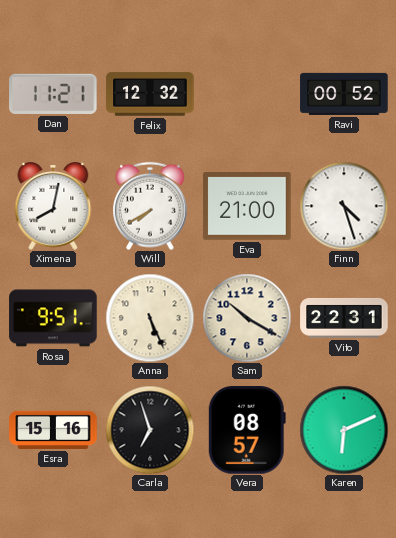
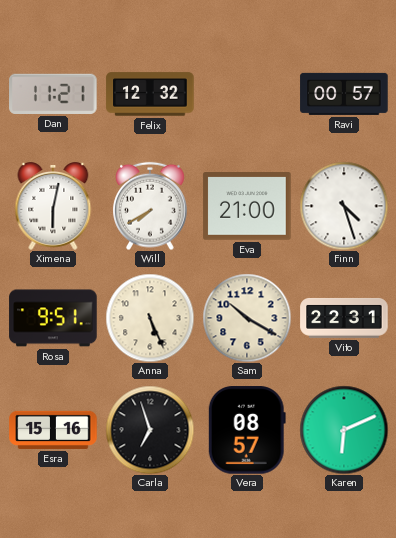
Ravi: 00:52 -> 00:57
Ximena: 8:02 -> 6:02
